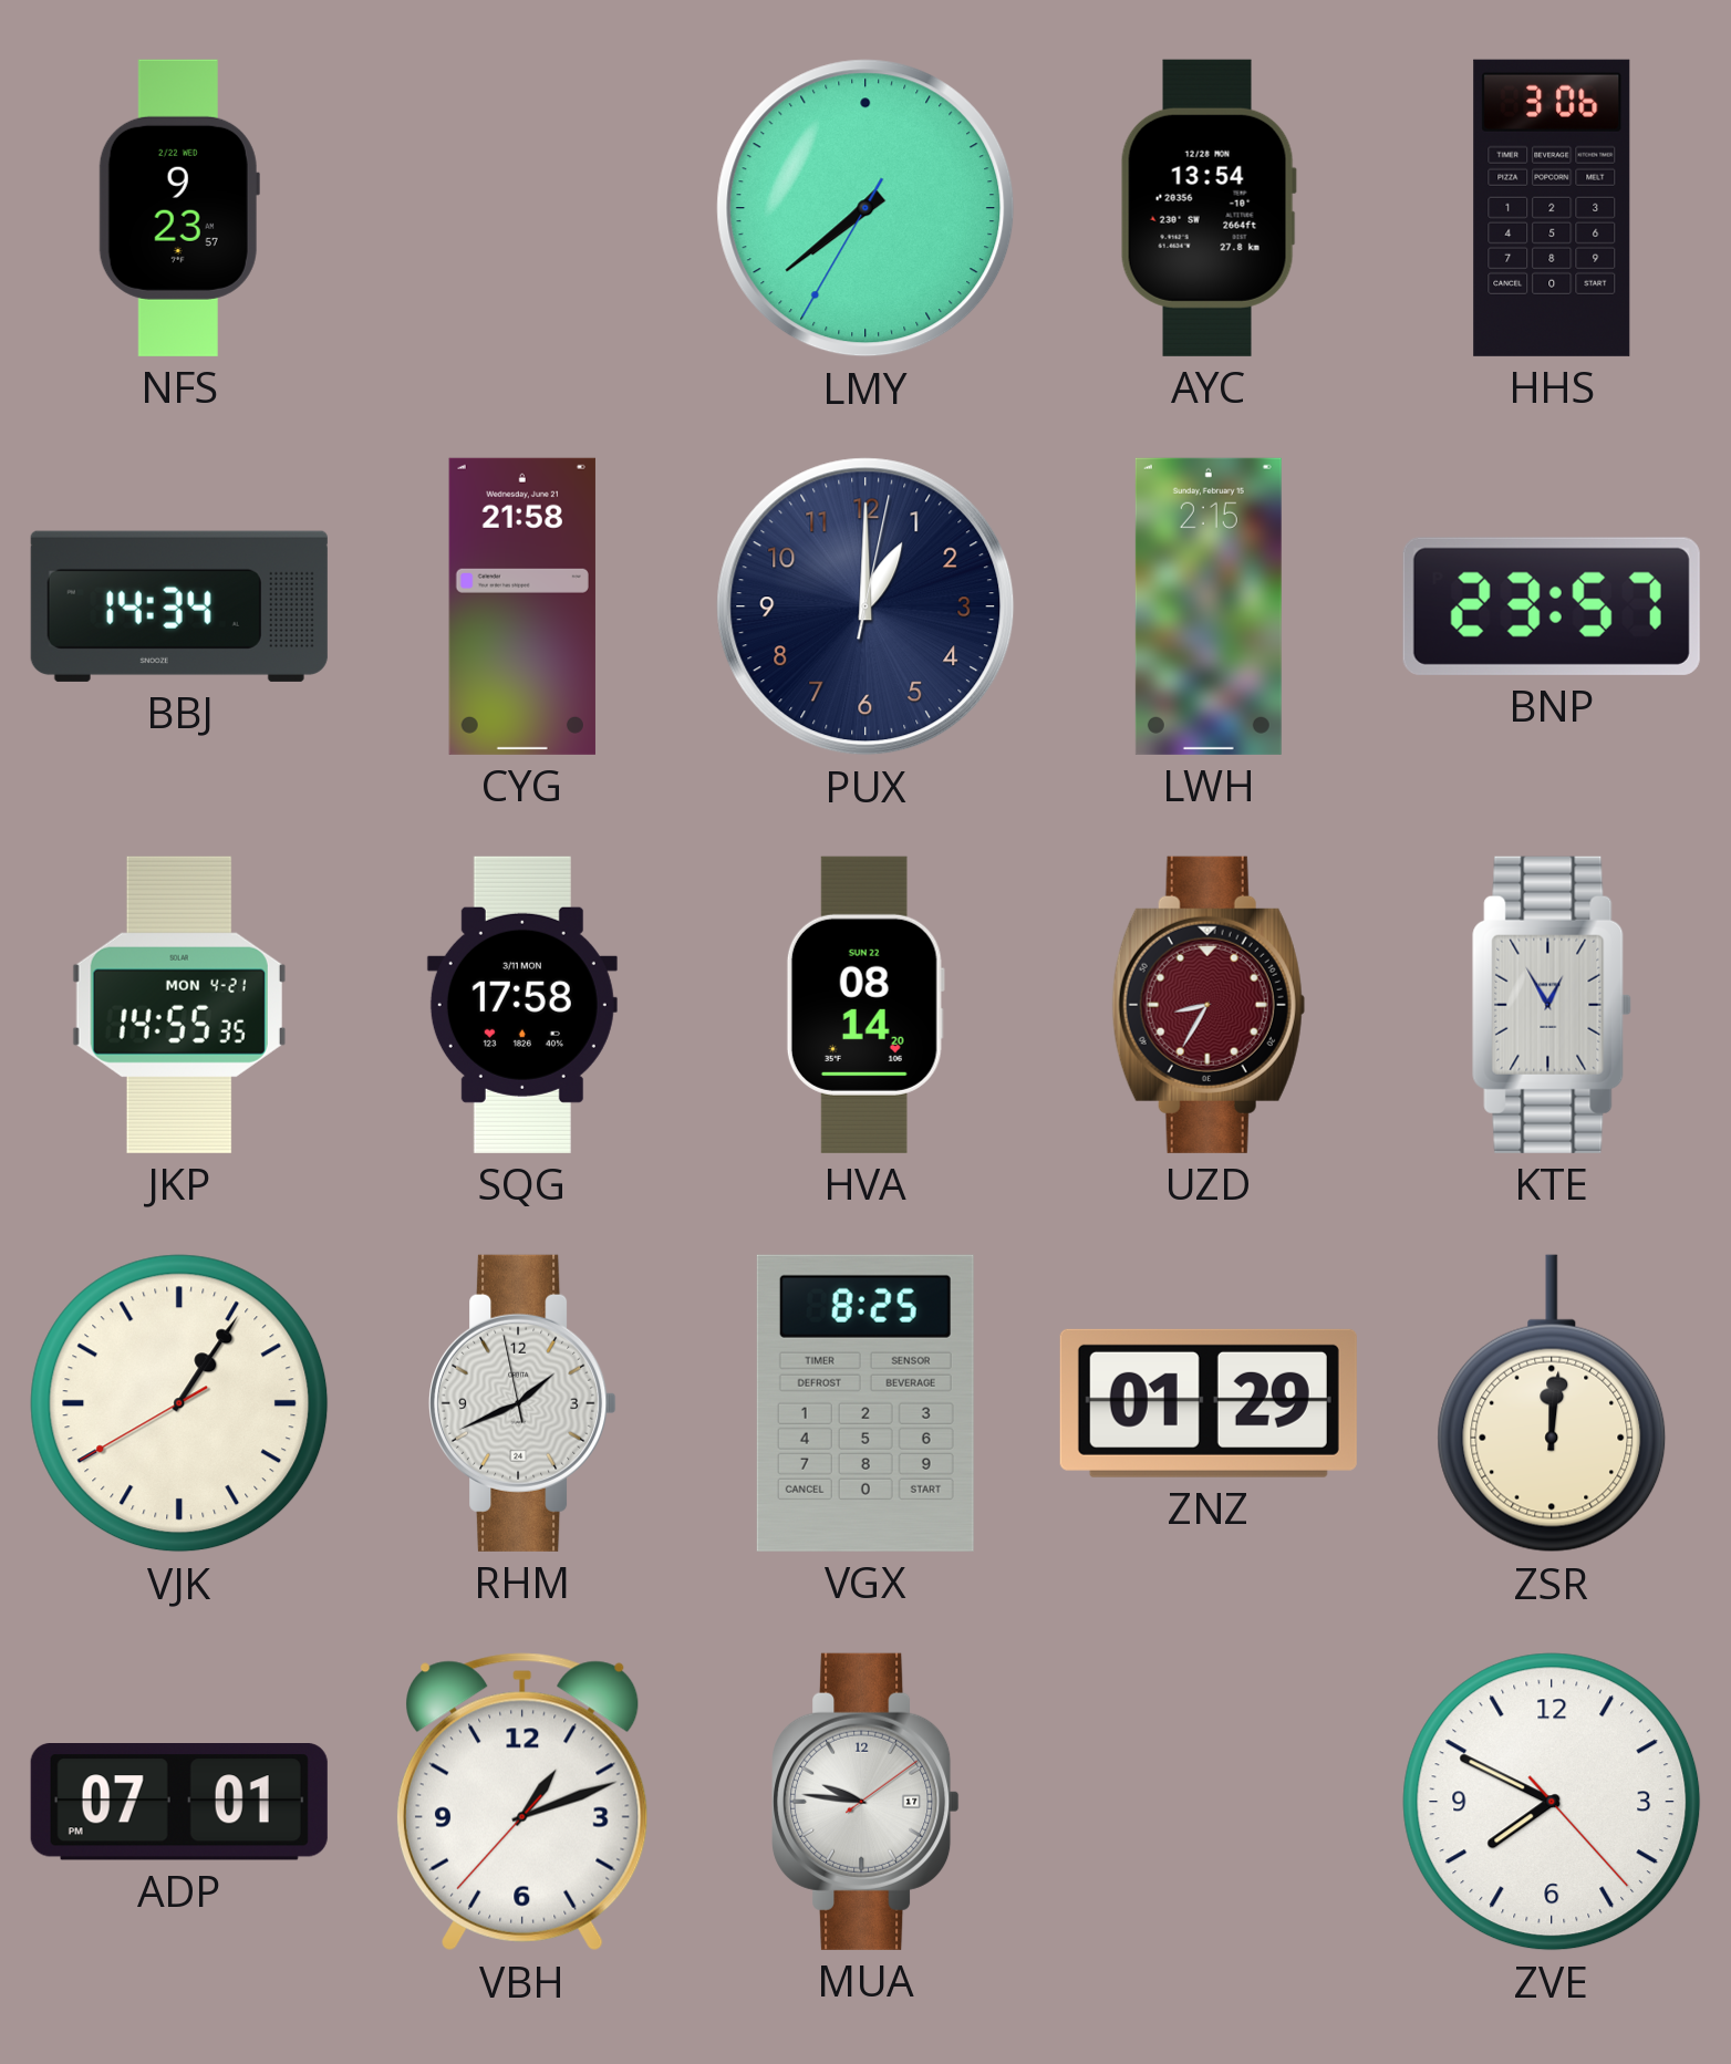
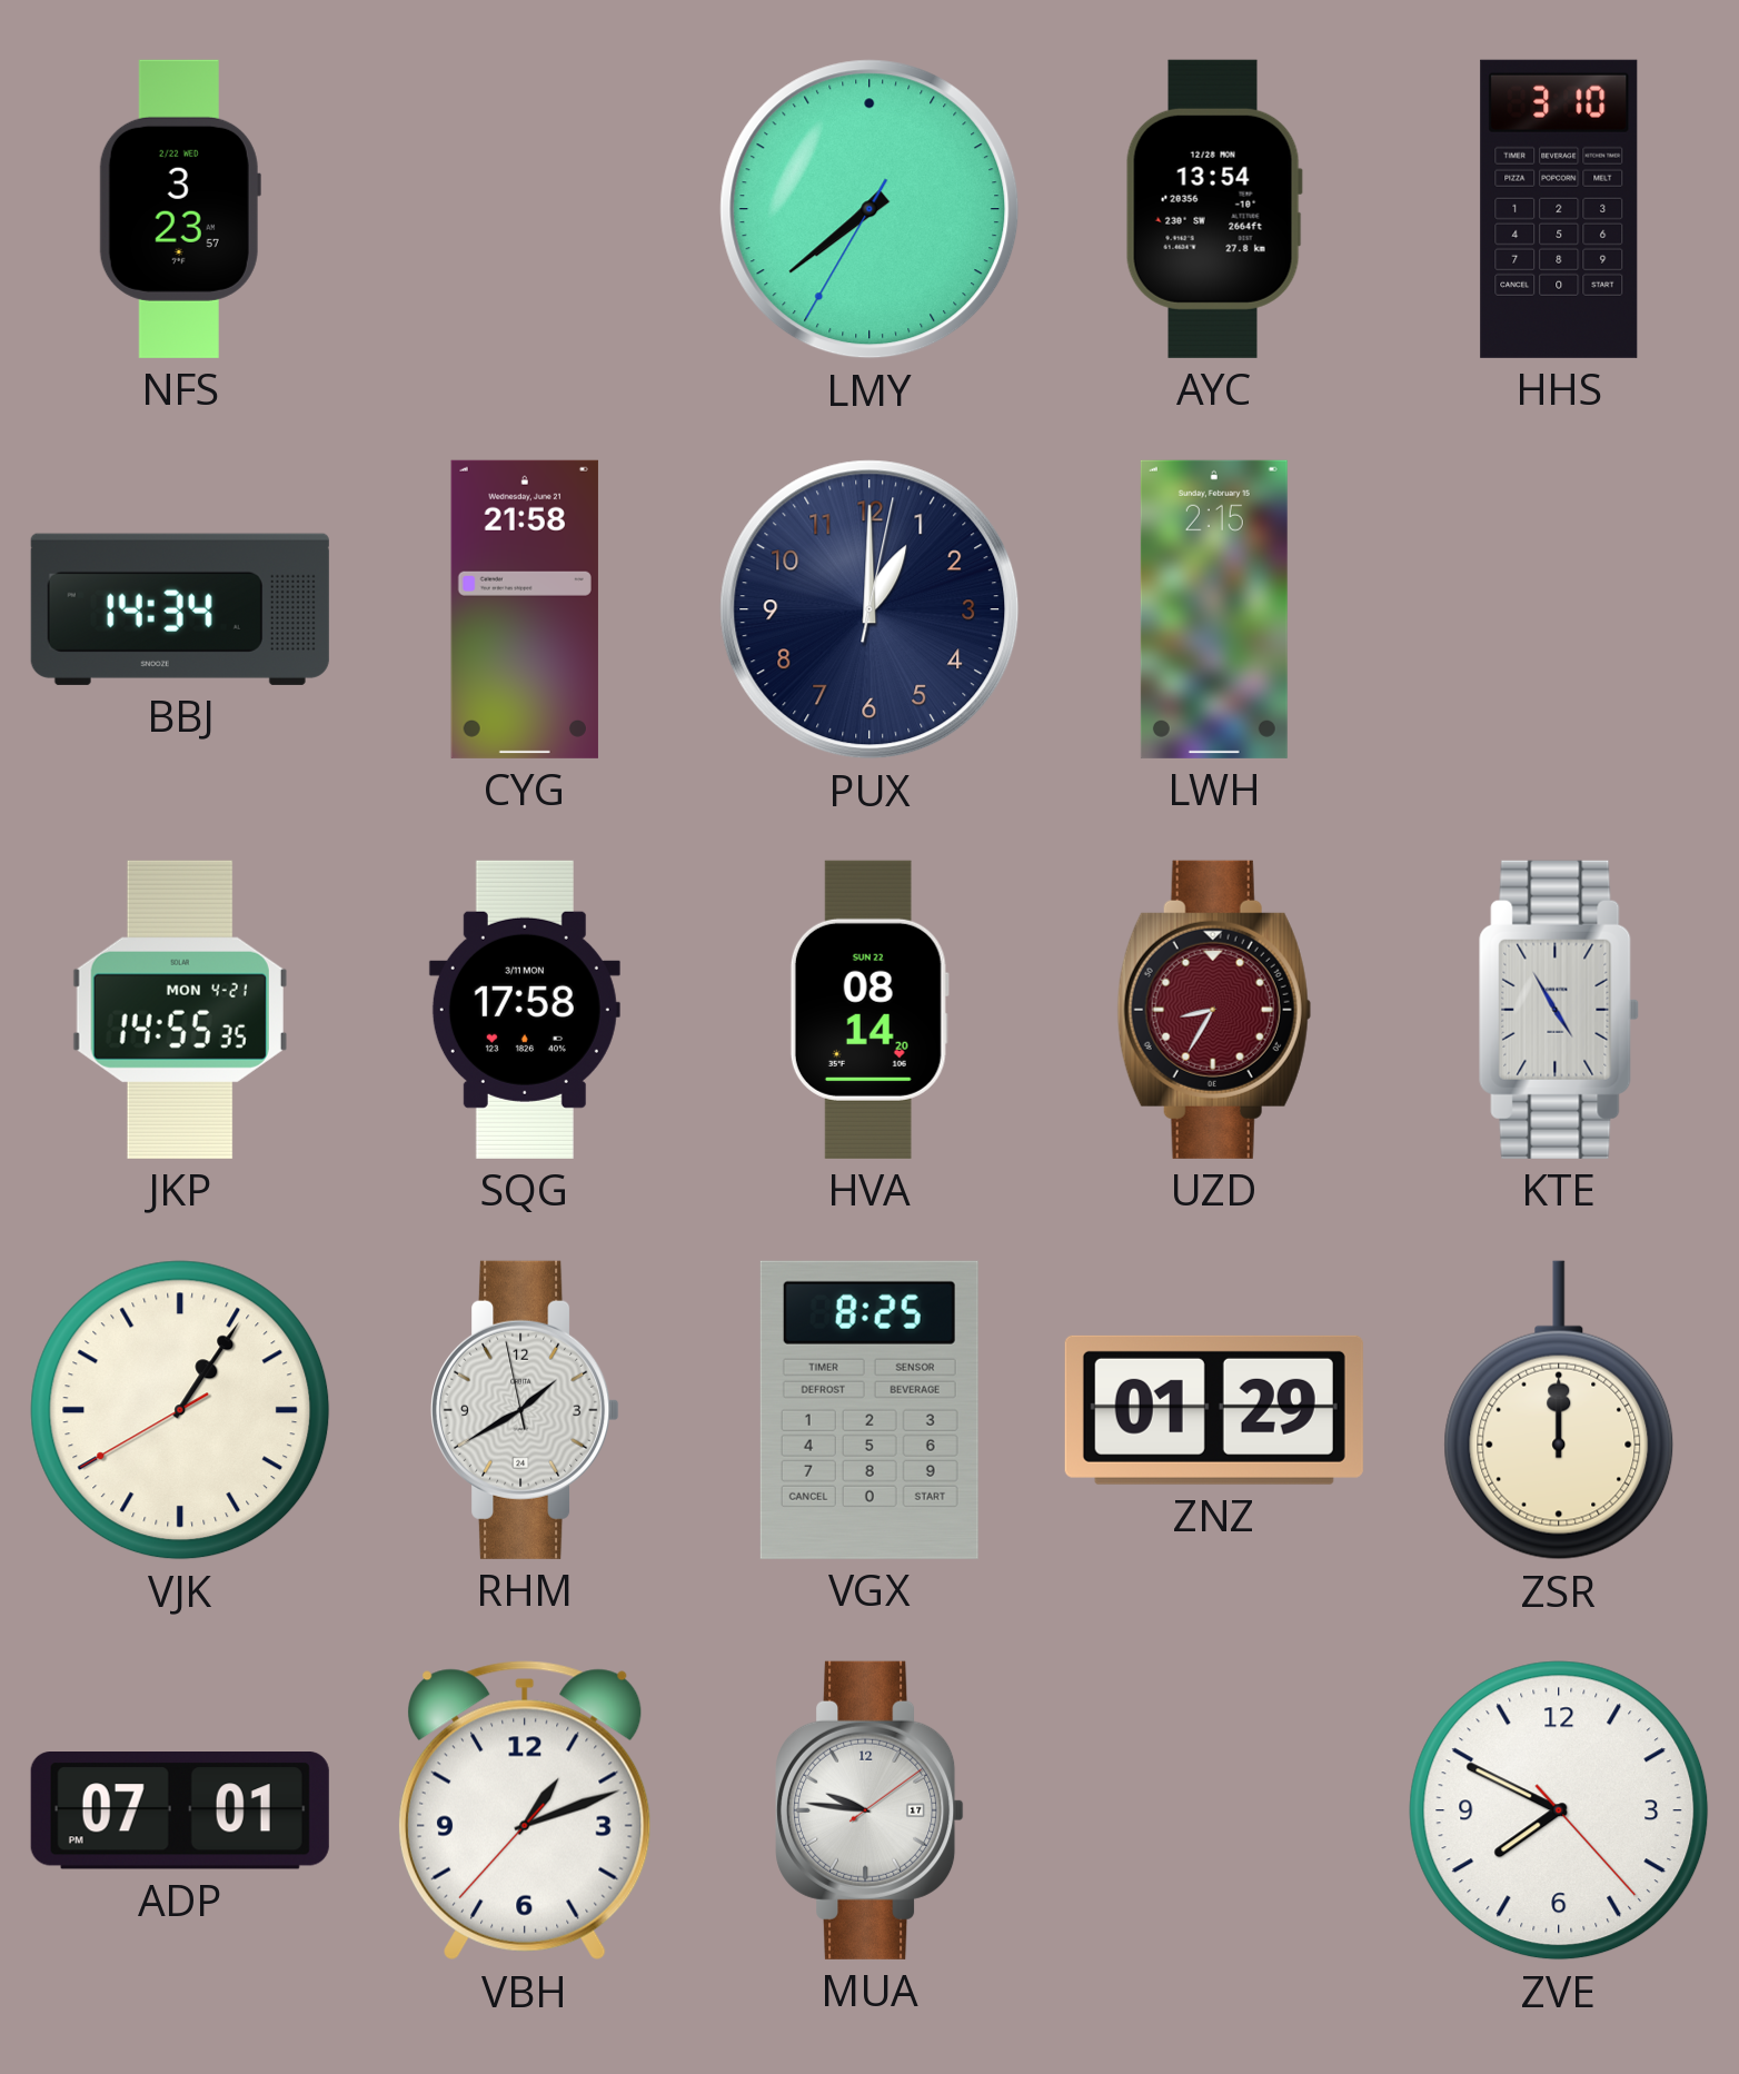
NFS: 9:23 -> 3:23
HHS: 3:06 -> 3:10
BNP: 23:57 -> none
KTE: 12:55 -> 4:55
RHM: 1:40 -> 1:39
ZSR: 12:01 -> 12:00
